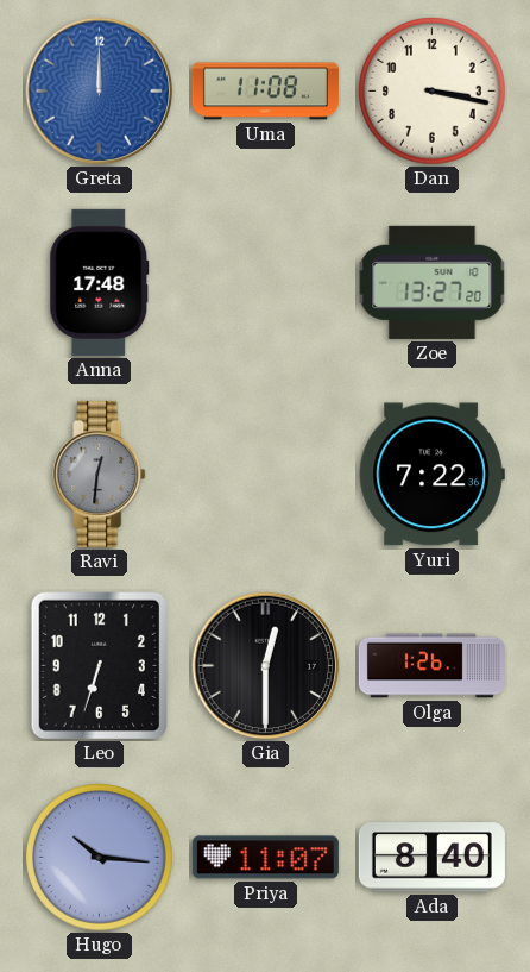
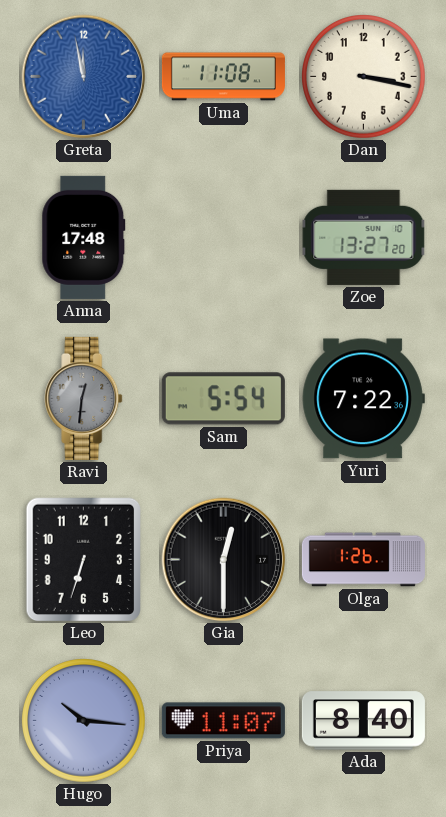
Greta: 12:00 -> 11:58
Sam: none -> 5:54
